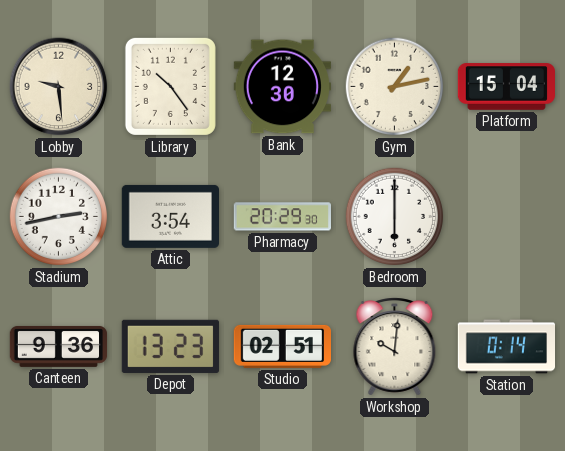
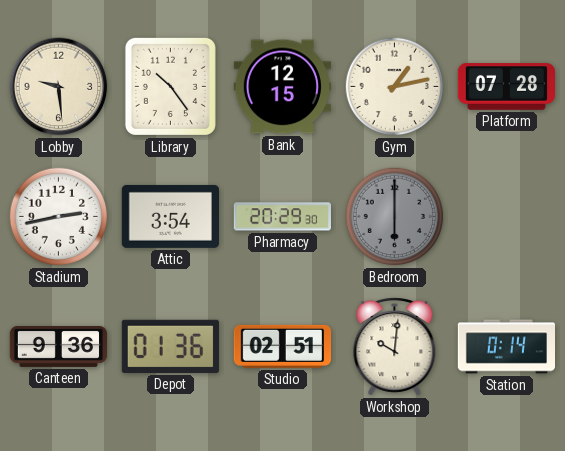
Bank: 12:30 -> 12:15
Platform: 15:04 -> 07:28
Bedroom dial: white -> grey
Depot: 13:23 -> 01:36
